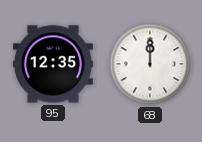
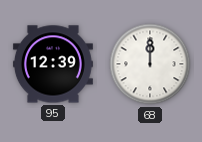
95: 12:35 -> 12:39
